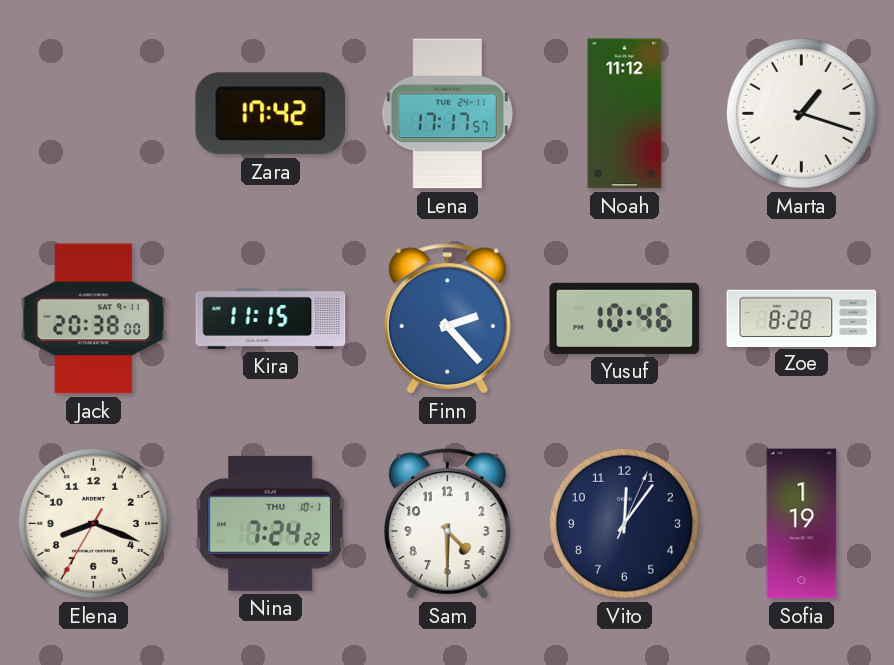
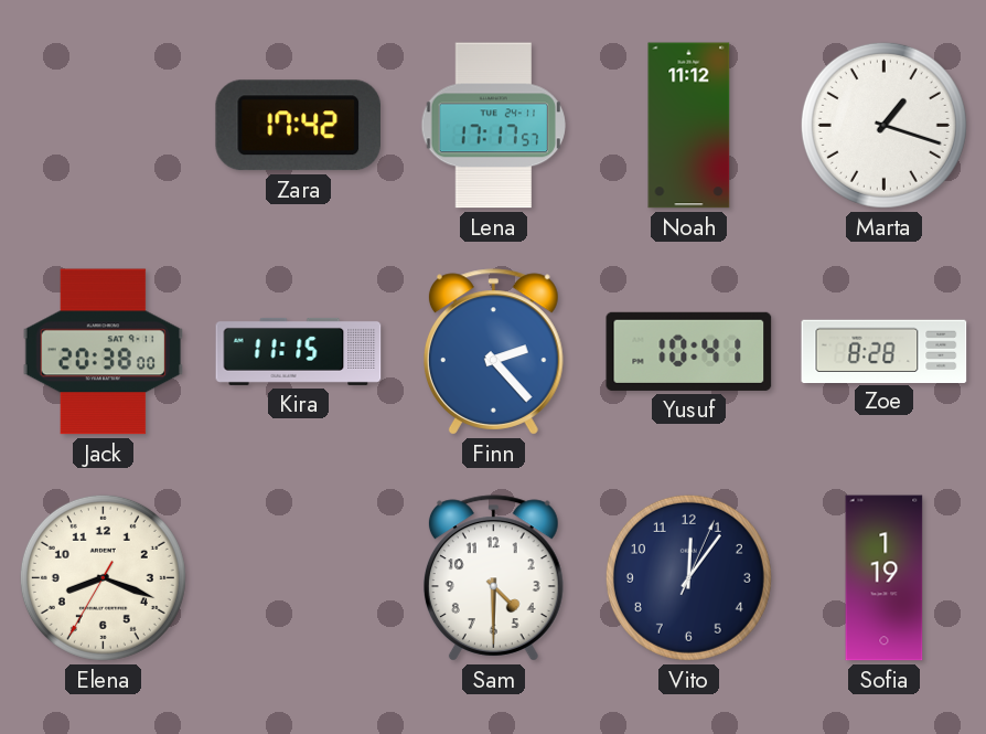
Yusuf: 10:46 -> 10:41
Nina: 7:24 -> none
